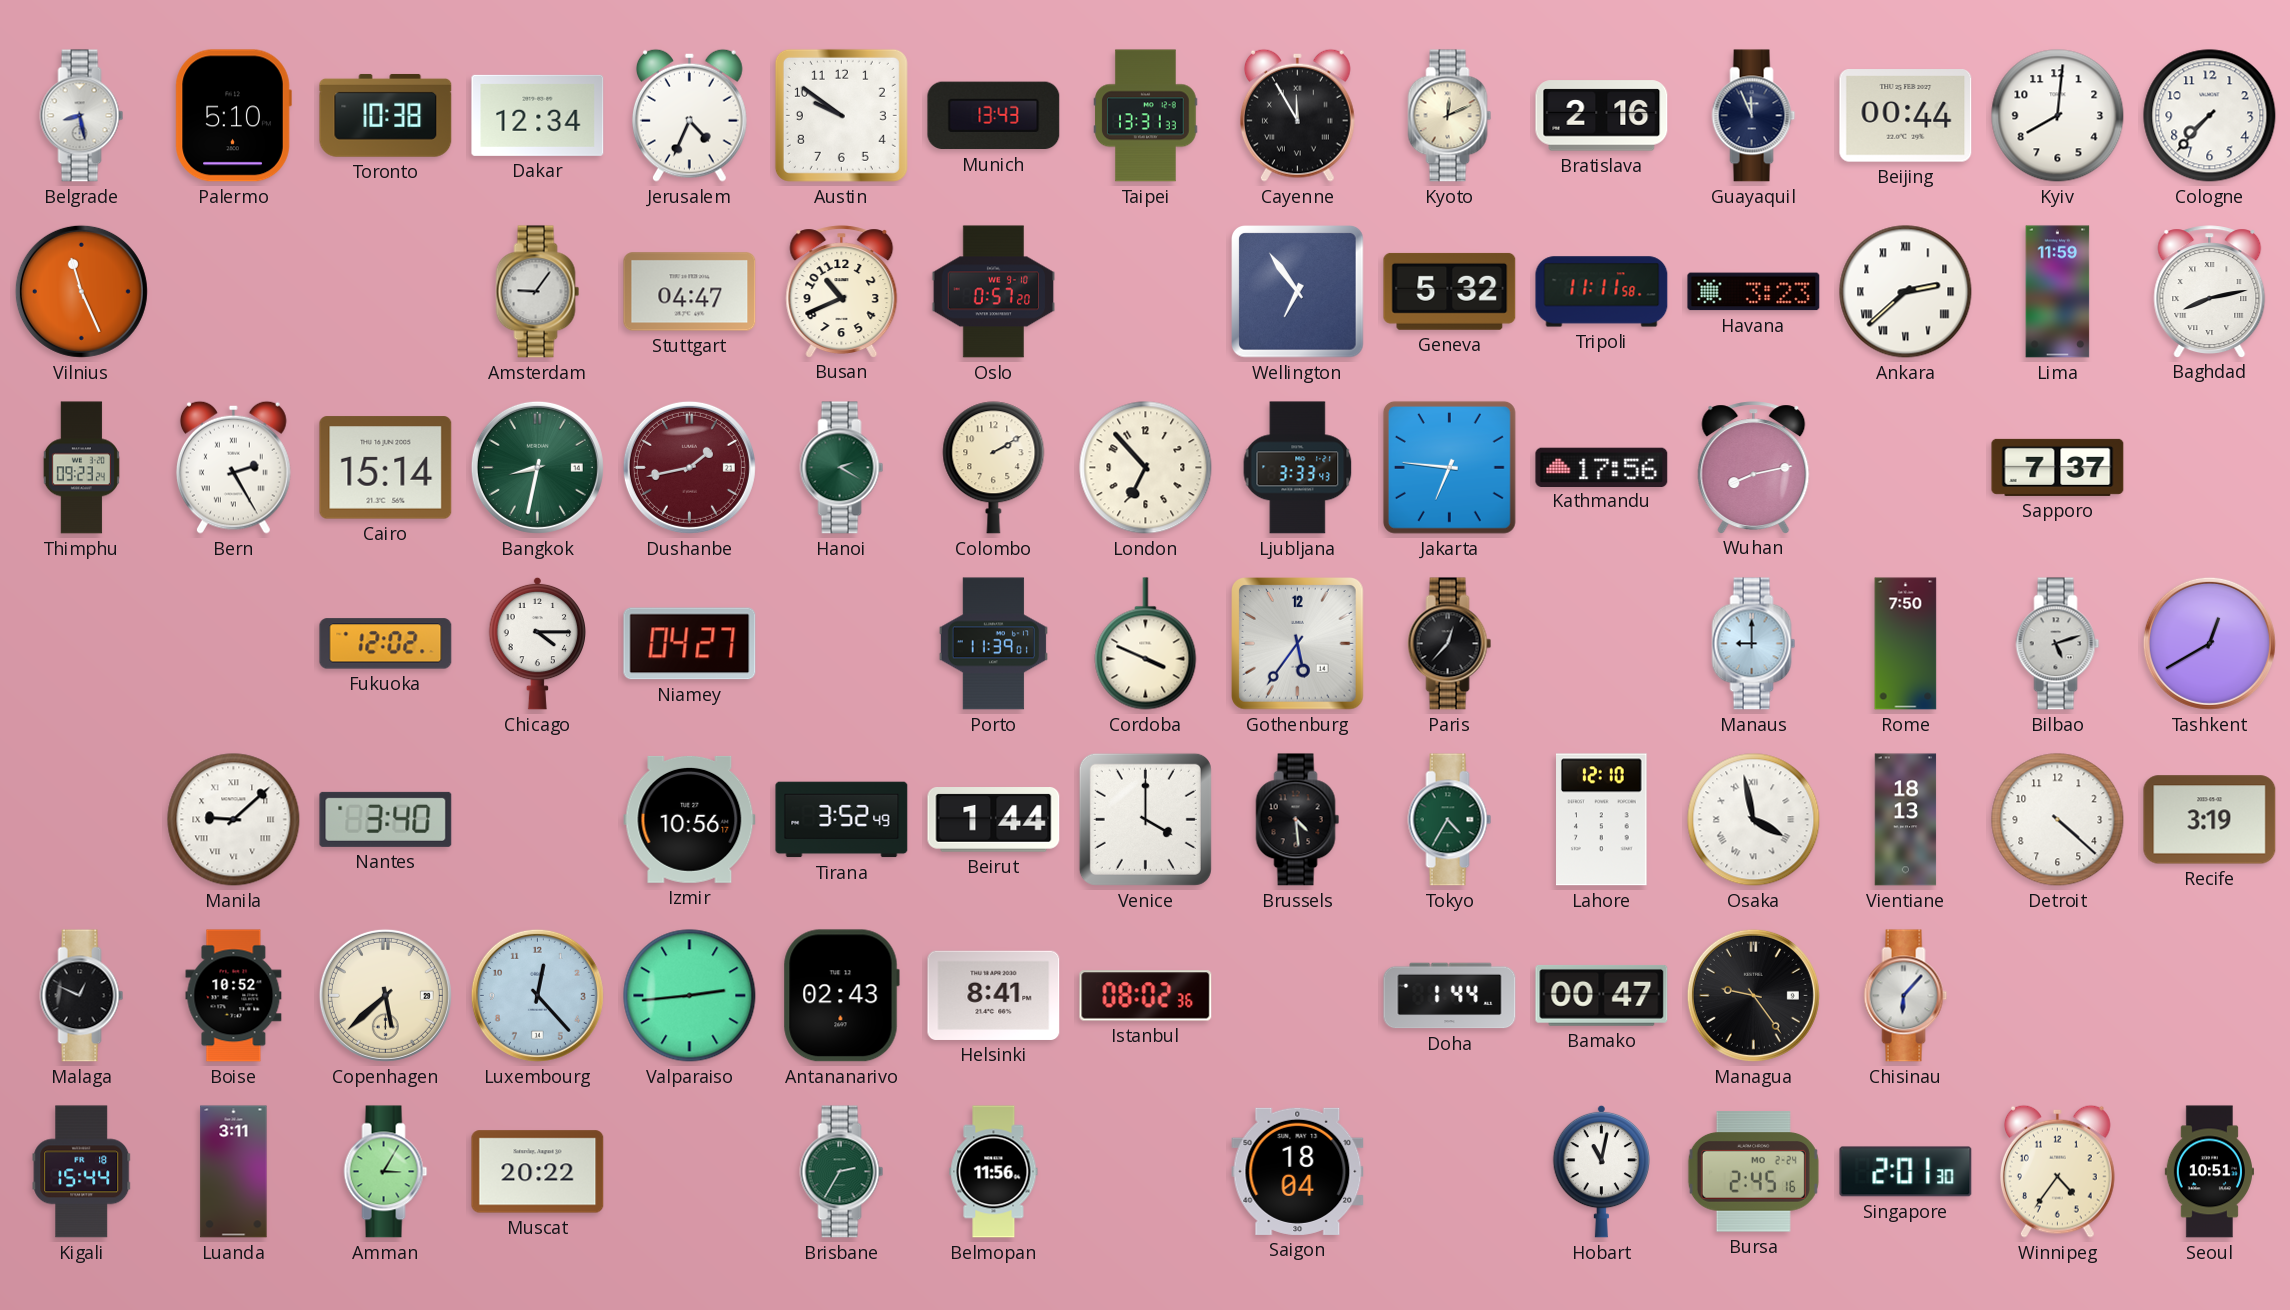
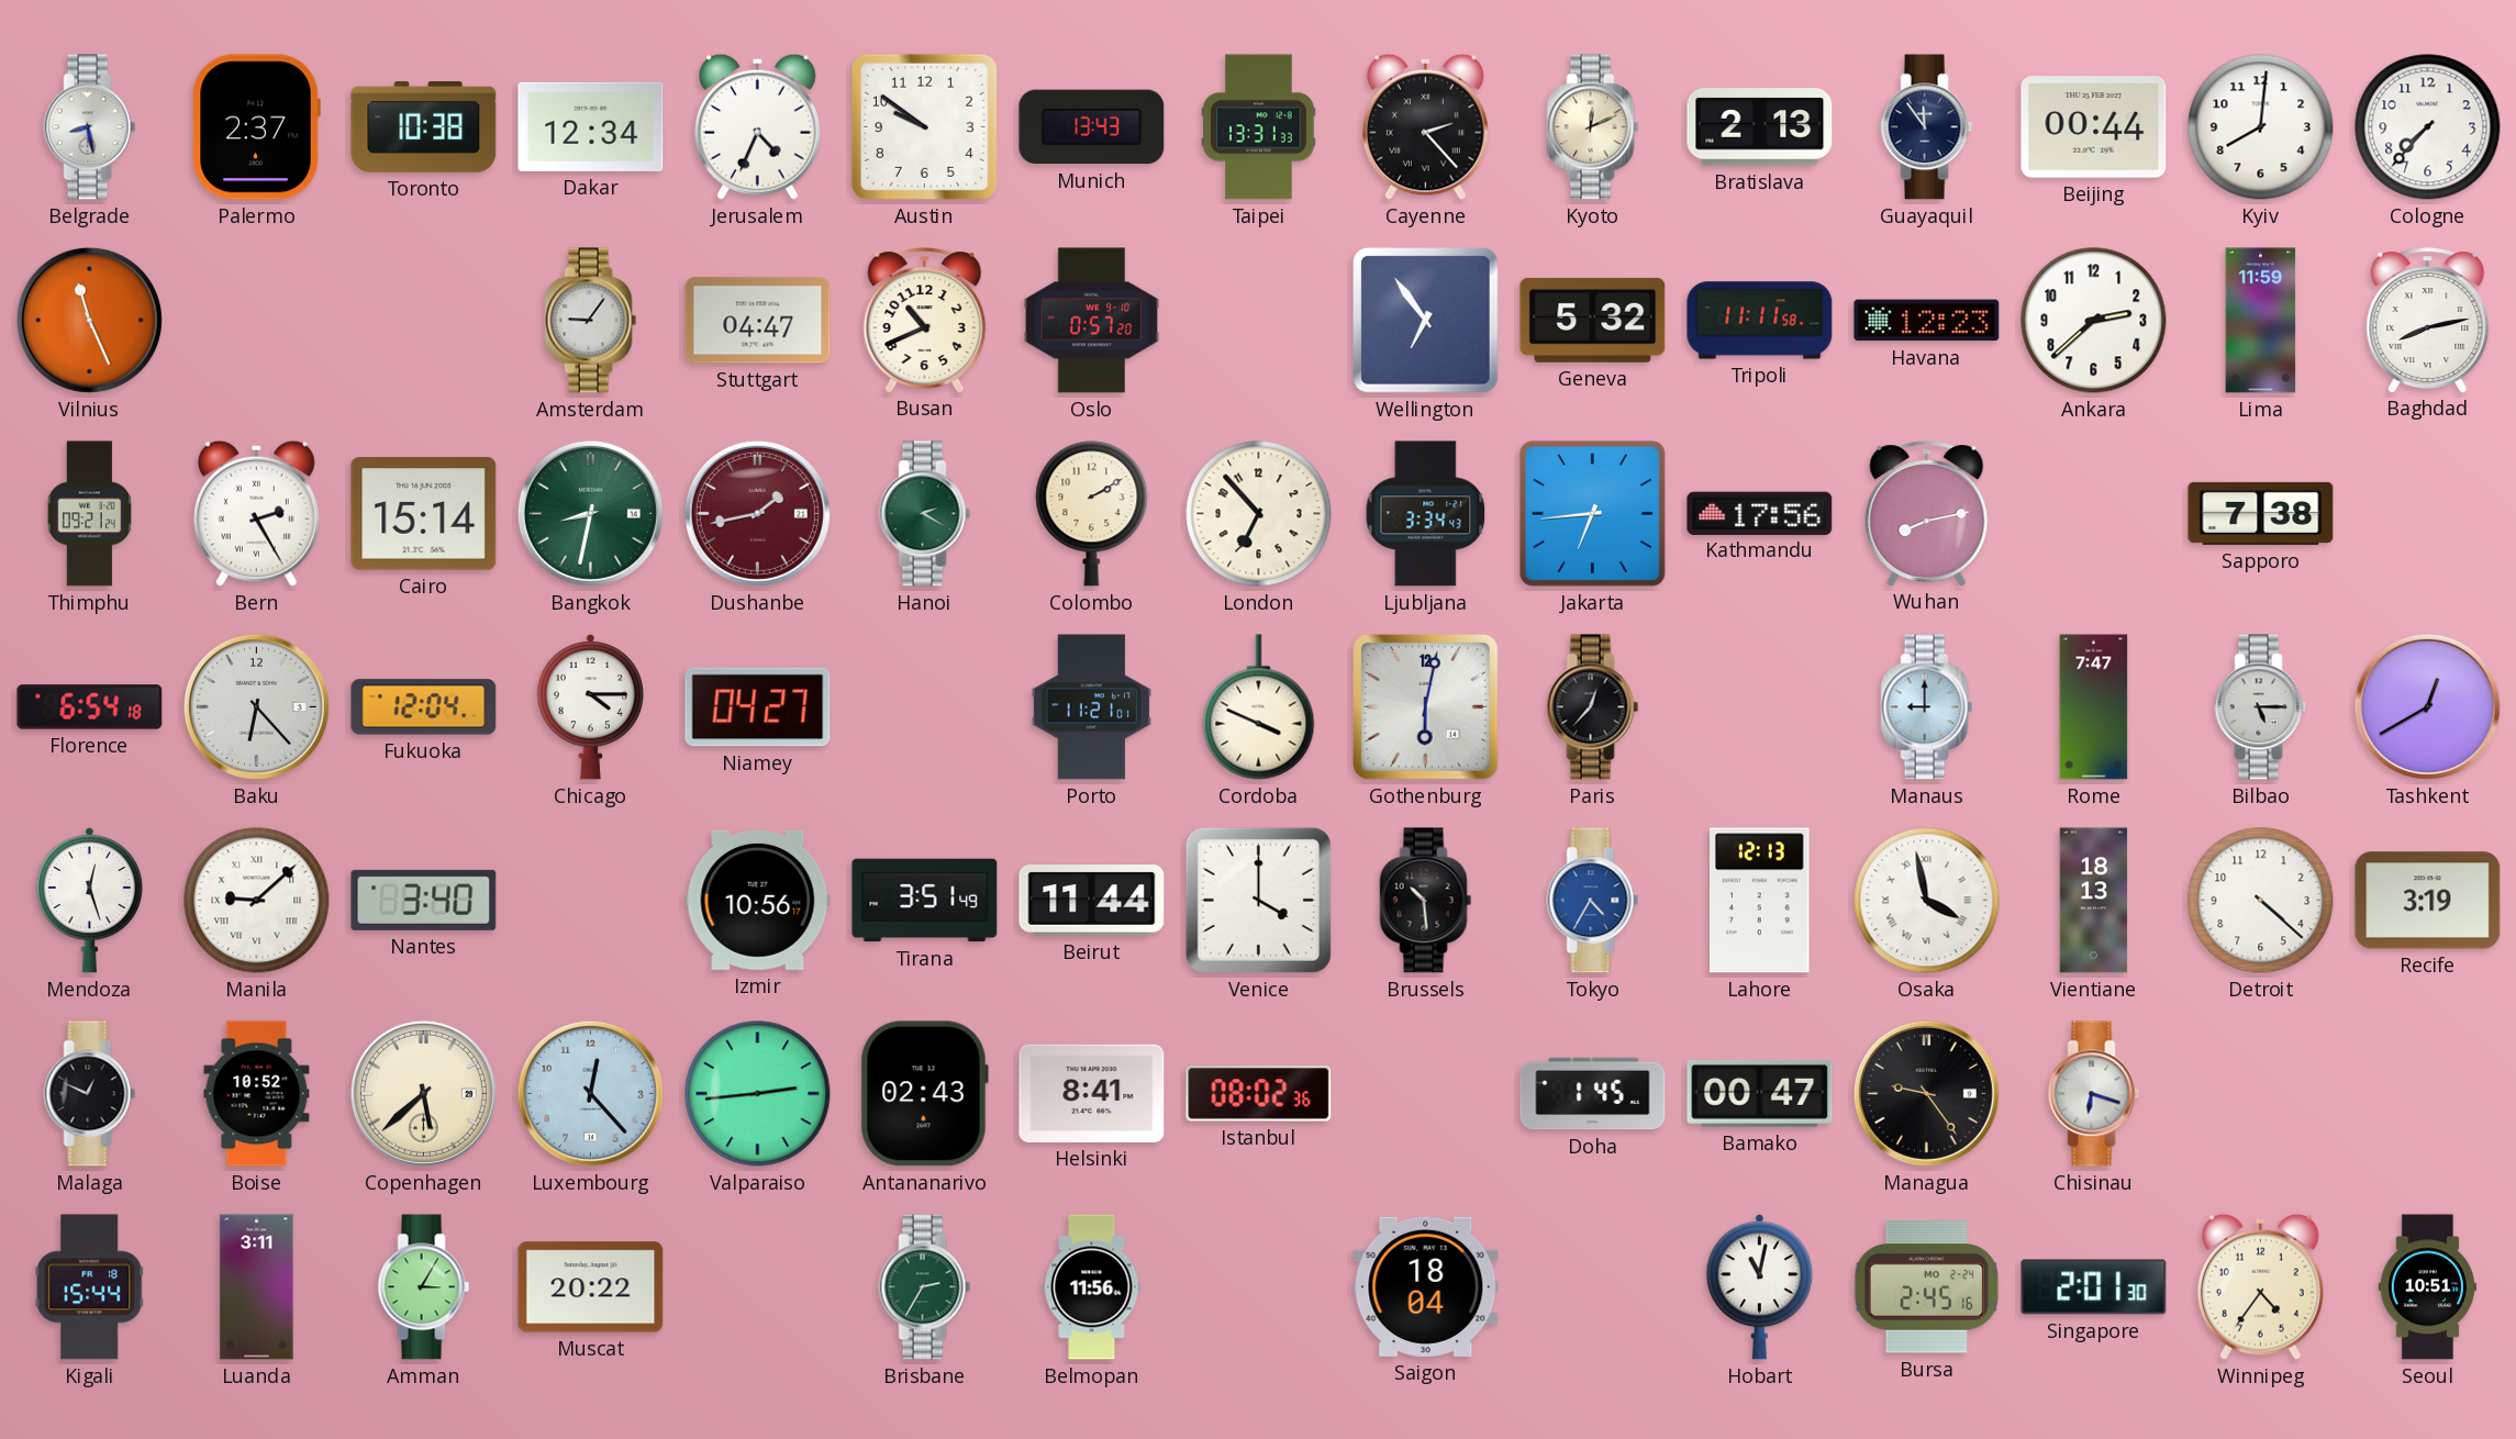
Palermo: 5:10 -> 2:37
Cayenne: 11:55 -> 2:23
Bratislava: 2:16 -> 2:13
Guayaquil: 11:56 -> 11:54
Havana: 3:23 -> 12:23
Ankara numerals: Roman -> Arabic
Thimphu: 09:23 -> 09:21
Ljubljana: 3:33 -> 3:34
Jakarta: 6:46 -> 6:44
Sapporo: 7:37 -> 7:38
Florence: none -> 6:54
Baku: none -> 6:23
Fukuoka: 12:02 -> 12:04
Porto: 11:39 -> 11:21
Gothenburg: 5:36 -> 6:02
Rome: 7:50 -> 7:47
Bilbao: 5:12 -> 5:15
Mendoza: none -> 12:27
Tirana: 3:52 -> 3:51
Beirut: 1:44 -> 11:44
Brussels: 4:29 -> 10:29
Tokyo dial: green -> blue
Lahore: 12:10 -> 12:13
Doha: 1:44 -> 1:45
Chisinau: 6:07 -> 6:18
